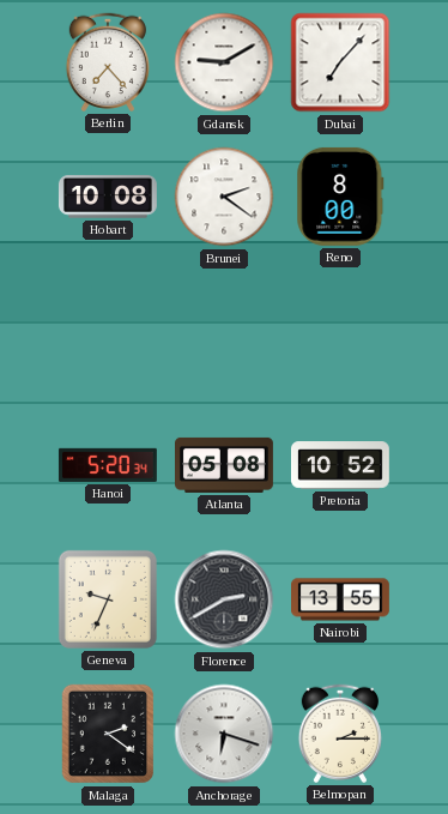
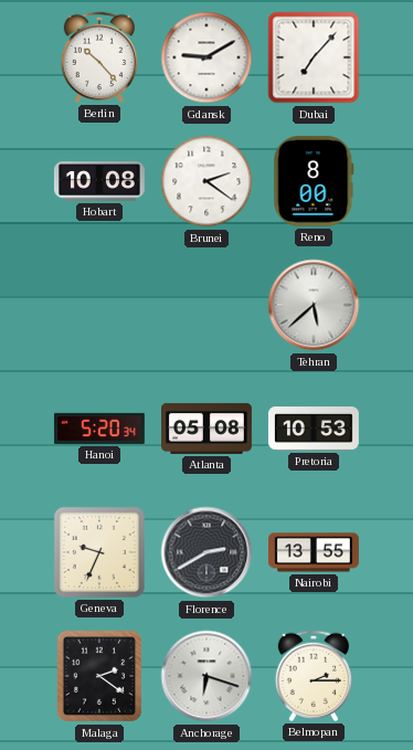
Berlin: 7:23 -> 10:23
Tehran: none -> 5:38
Pretoria: 10:52 -> 10:53
